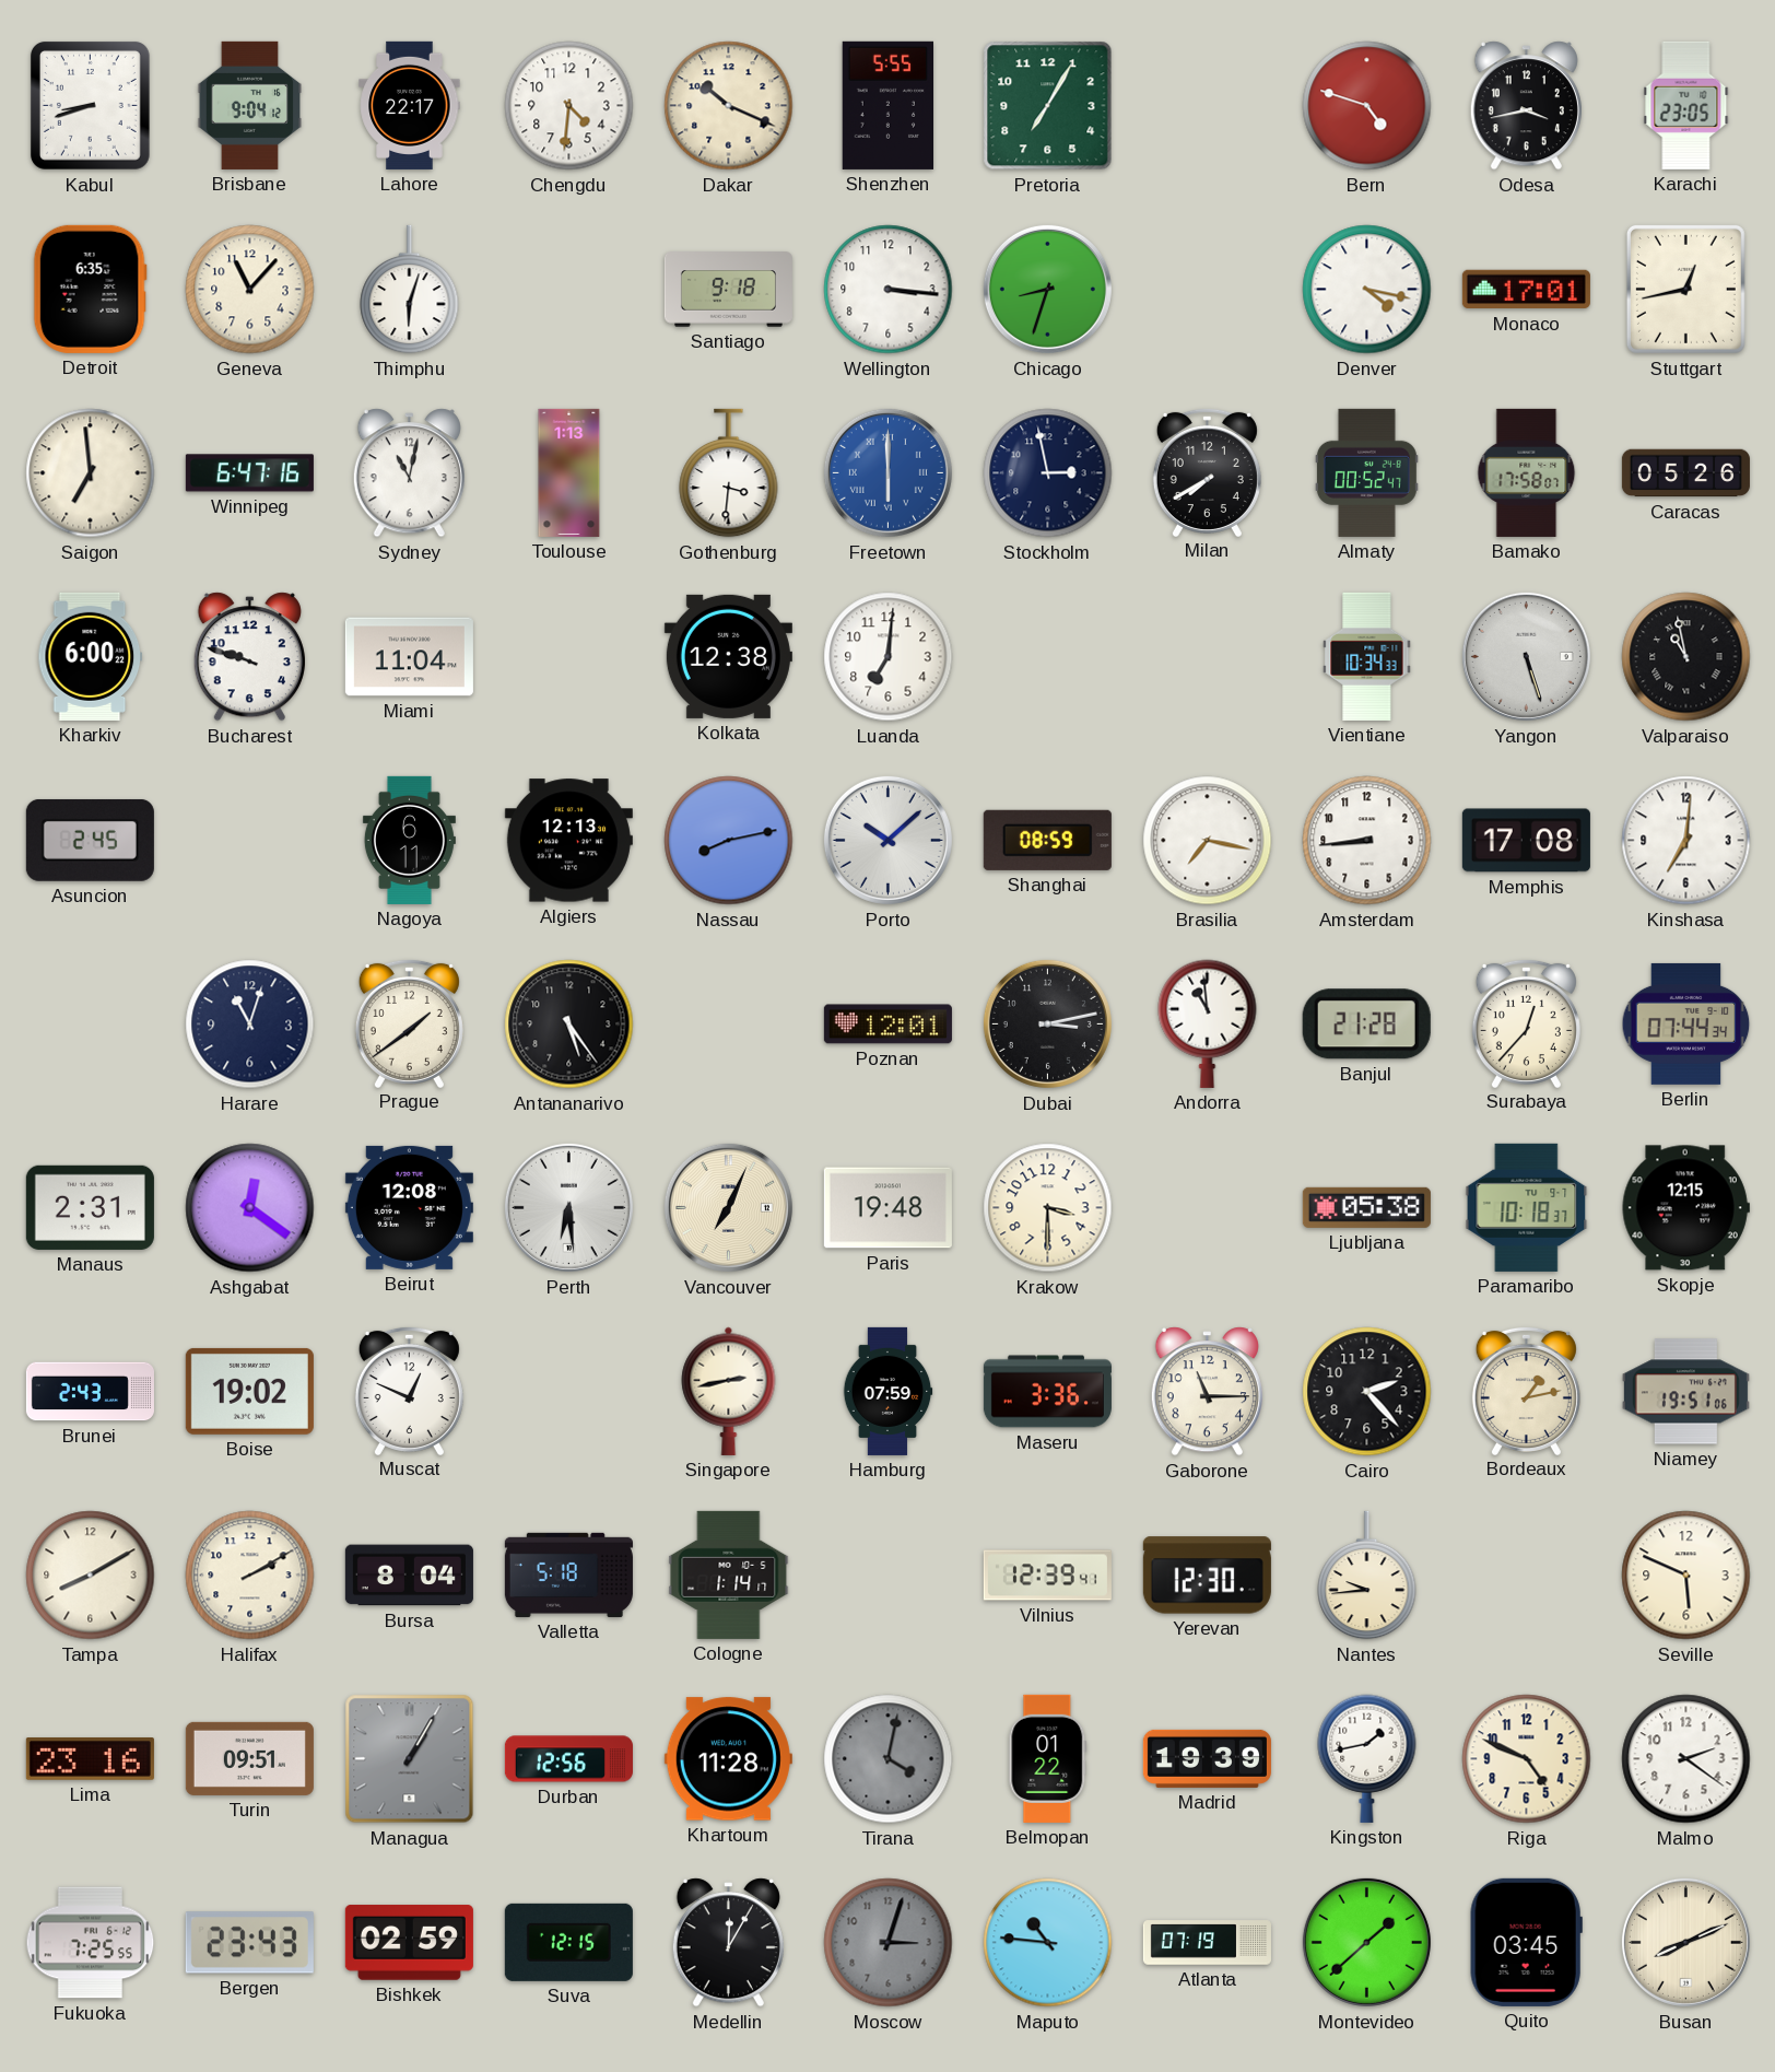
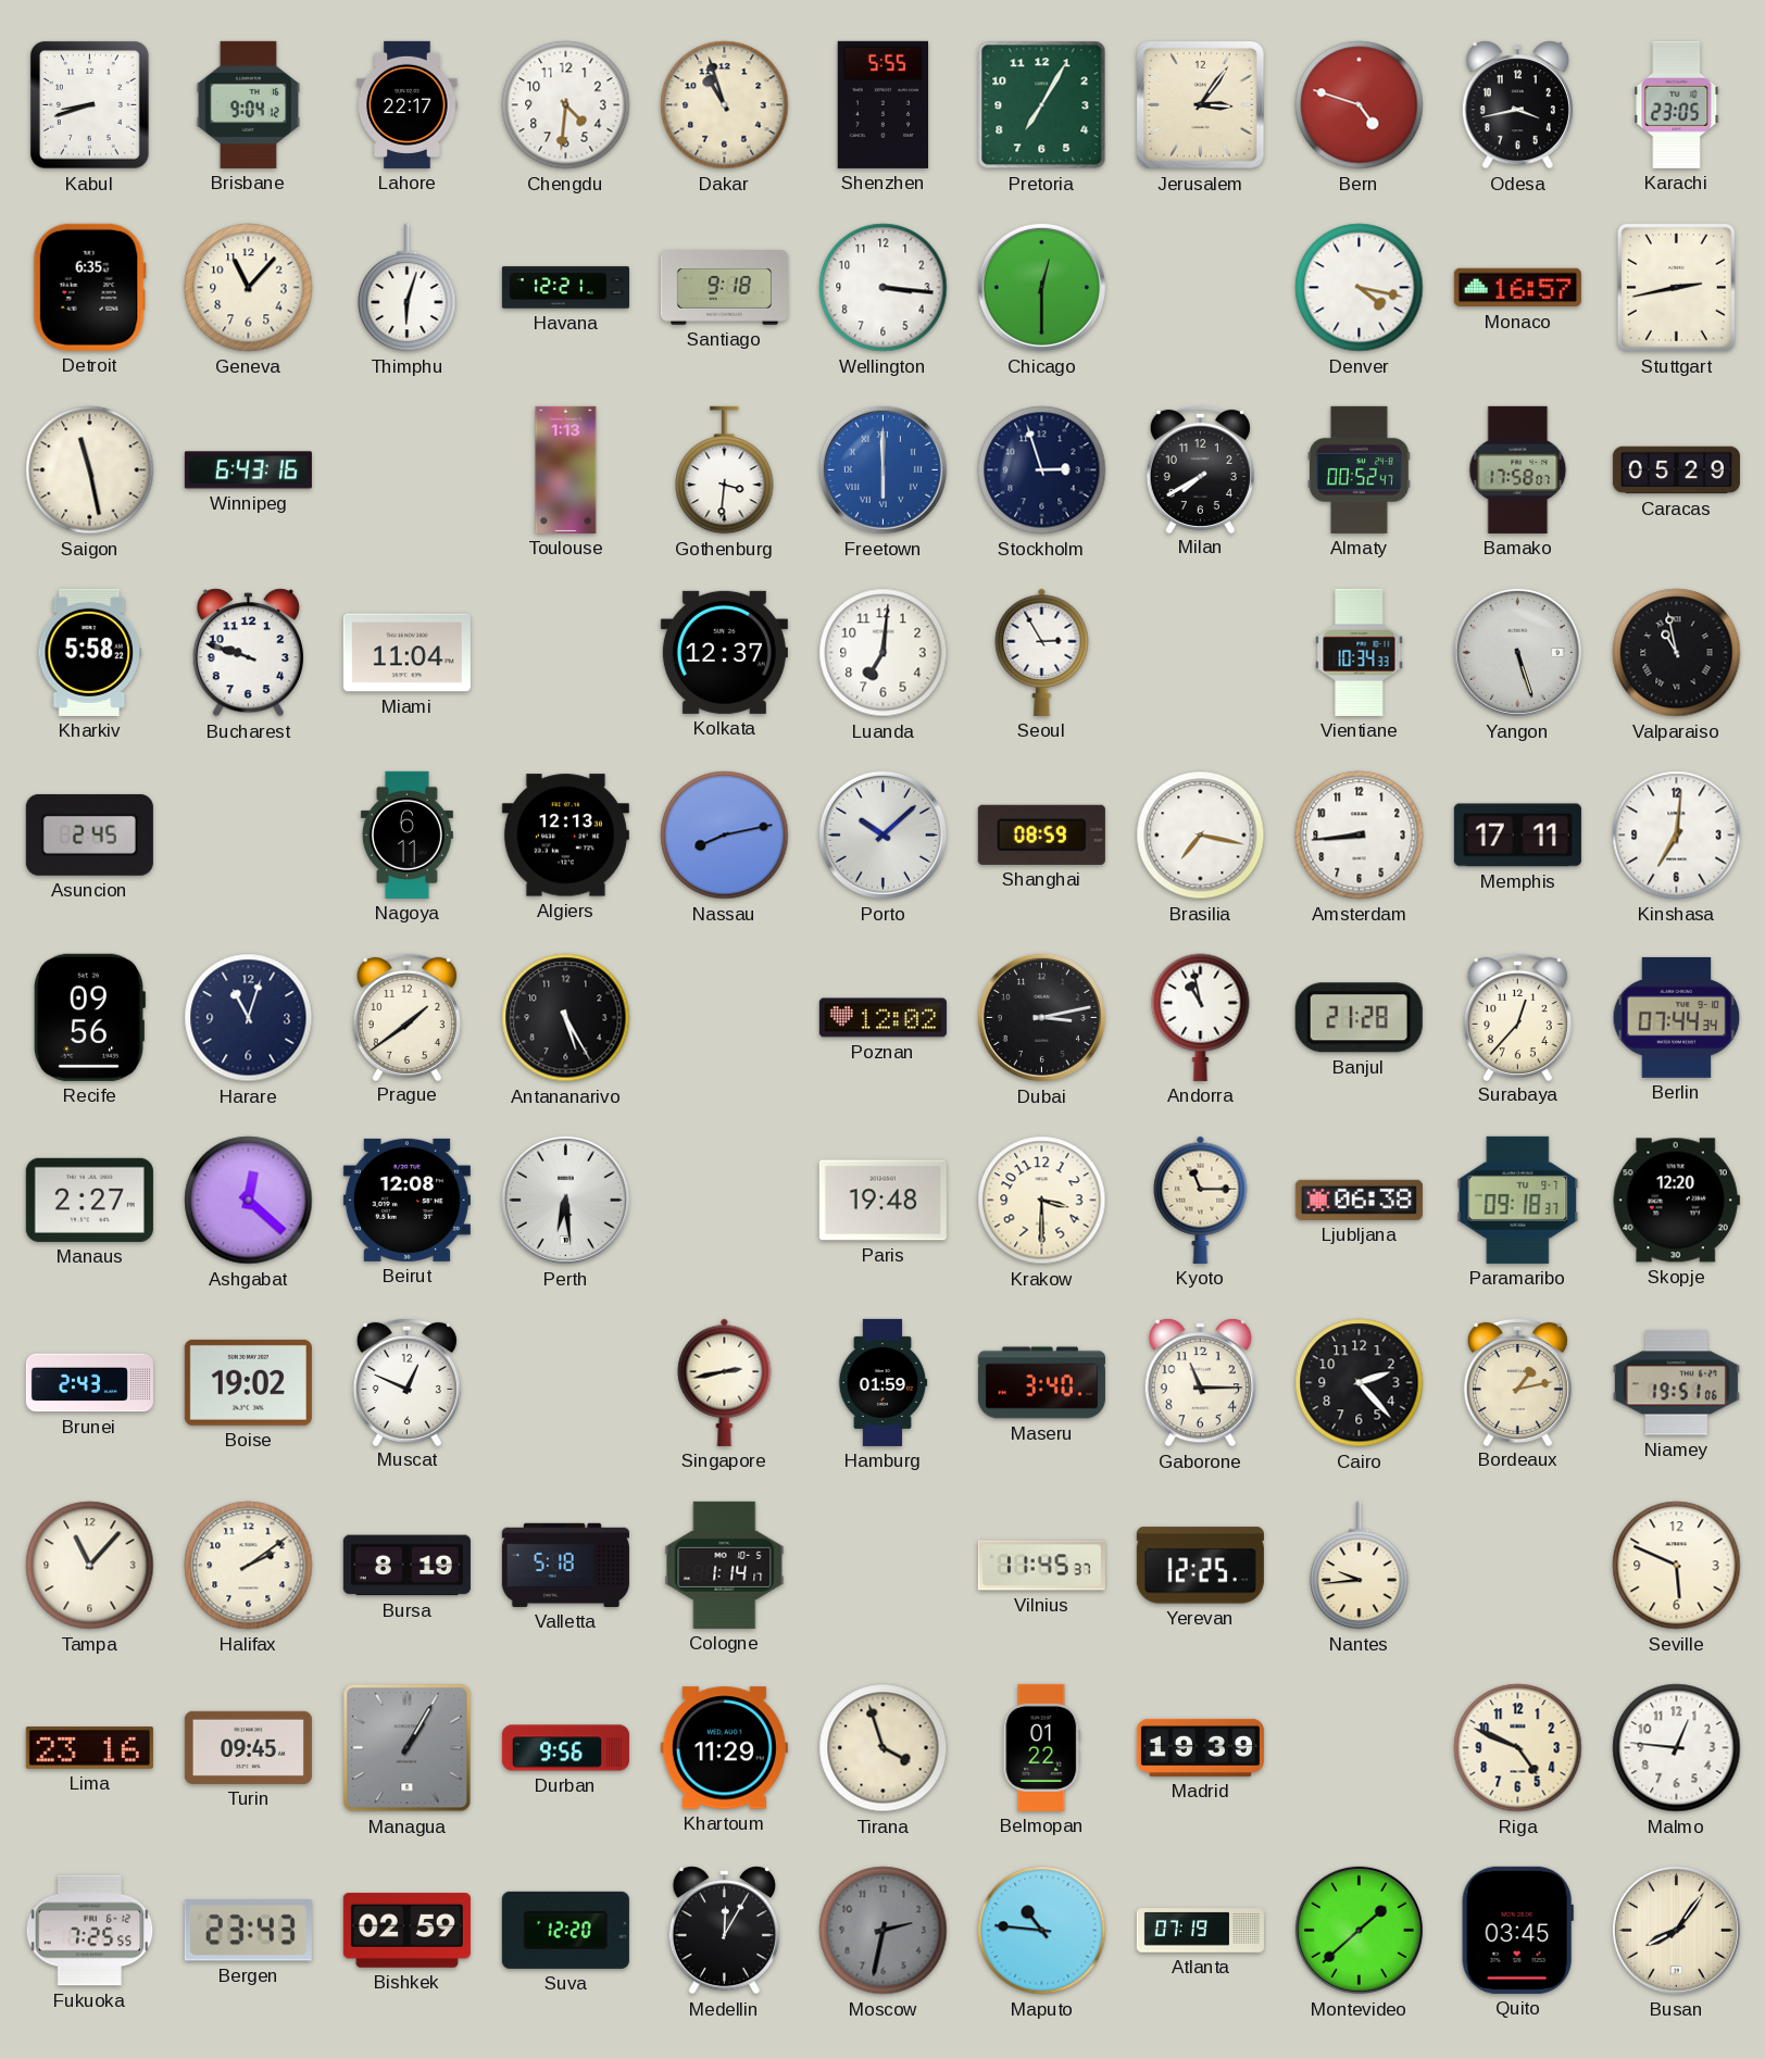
Dakar: 10:19 -> 10:57
Jerusalem: none -> 3:06
Havana: none -> 12:21
Chicago: 8:33 -> 12:30
Monaco: 17:01 -> 16:57
Stuttgart: 12:43 -> 2:43
Saigon: 6:59 -> 11:28
Winnipeg: 6:47 -> 6:43
Sydney: 11:02 -> none
Stockholm: 2:58 -> 2:57
Caracas: 05:26 -> 05:29
Kharkiv: 6:00 -> 5:58
Kolkata: 12:38 -> 12:37
Seoul: none -> 2:55
Memphis: 17:08 -> 17:11
Recife: none -> 09:56
Antananarivo: 5:24 -> 5:25
Poznan: 12:01 -> 12:02
Andorra: 10:59 -> 10:58
Manaus: 2:31 -> 2:27
Ashgabat: 12:21 -> 12:22
Vancouver: 7:04 -> none
Kyoto: none -> 11:15
Ljubljana: 05:38 -> 06:38
Paramaribo: 10:18 -> 09:18
Skopje: 12:15 -> 12:20
Hamburg: 07:59 -> 01:59
Maseru: 3:36 -> 3:40
Tampa: 8:10 -> 11:07
Halifax: 2:10 -> 2:09
Bursa: 8:04 -> 8:19
Vilnius: 12:39 -> 11:45
Yerevan: 12:30 -> 12:25
Turin: 09:51 -> 09:45
Durban: 12:56 -> 9:56
Khartoum: 11:28 -> 11:29
Tirana: 4:02 -> 3:57
Tirana dial: grey -> cream
Kingston: 1:43 -> none
Malmo: 2:21 -> 12:46
Suva: 12:15 -> 12:20
Moscow: 3:03 -> 2:32
Busan: 8:11 -> 8:06
